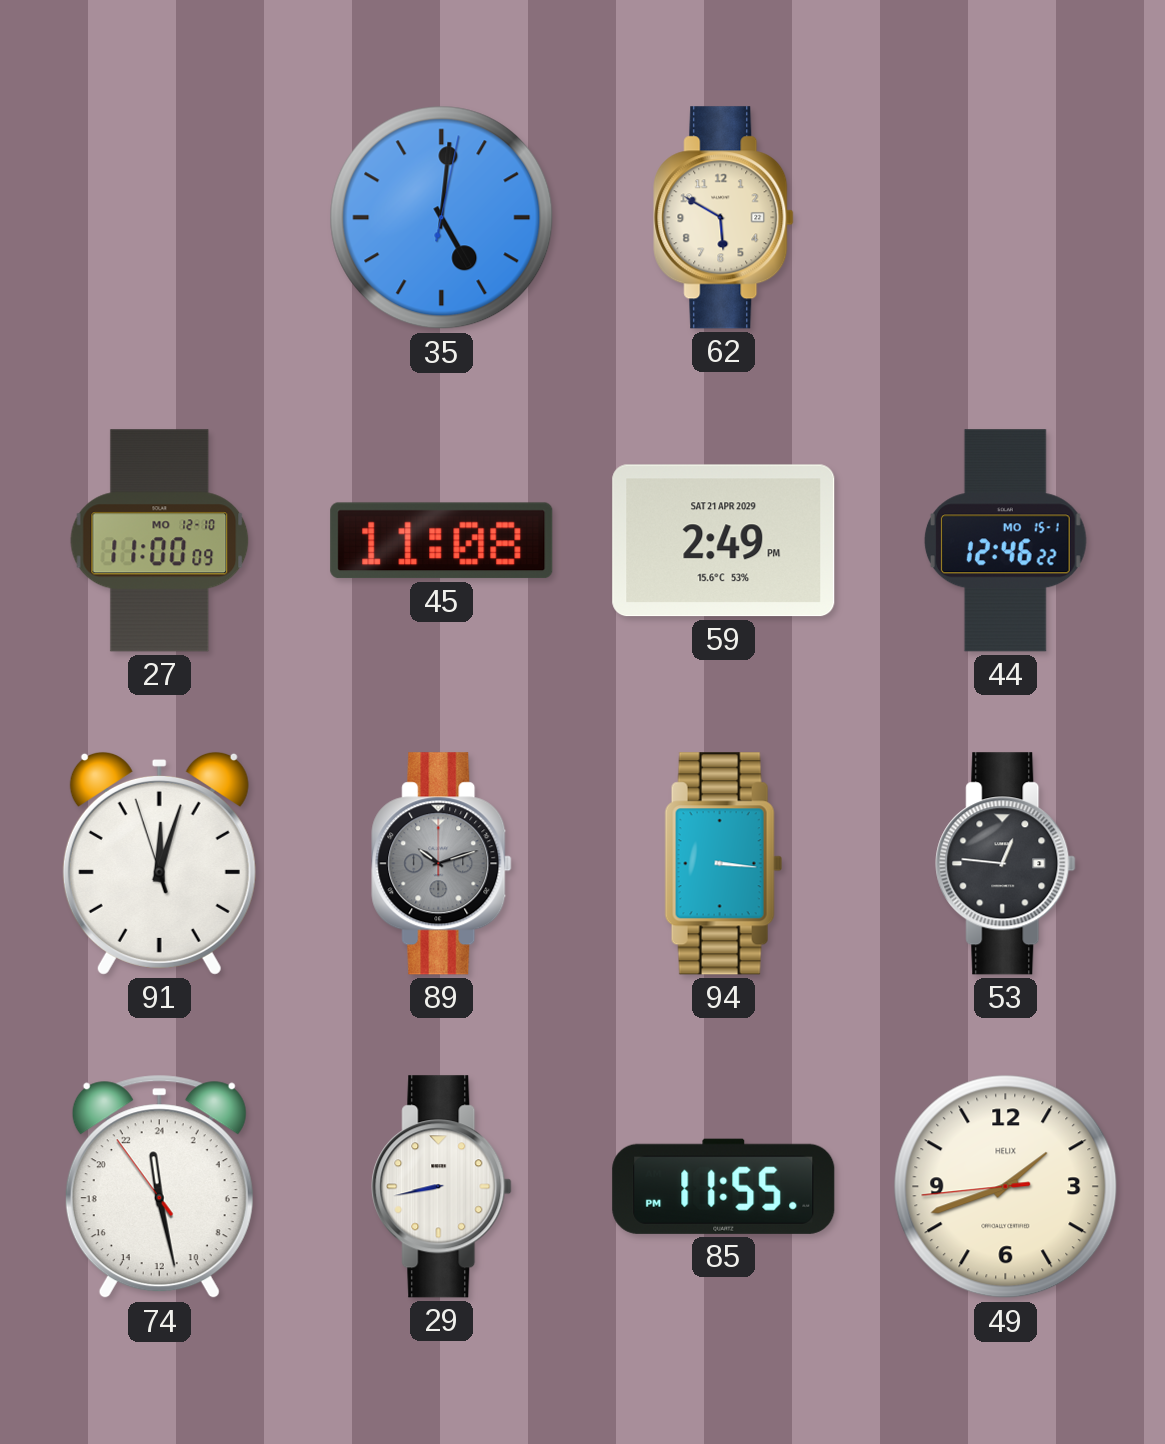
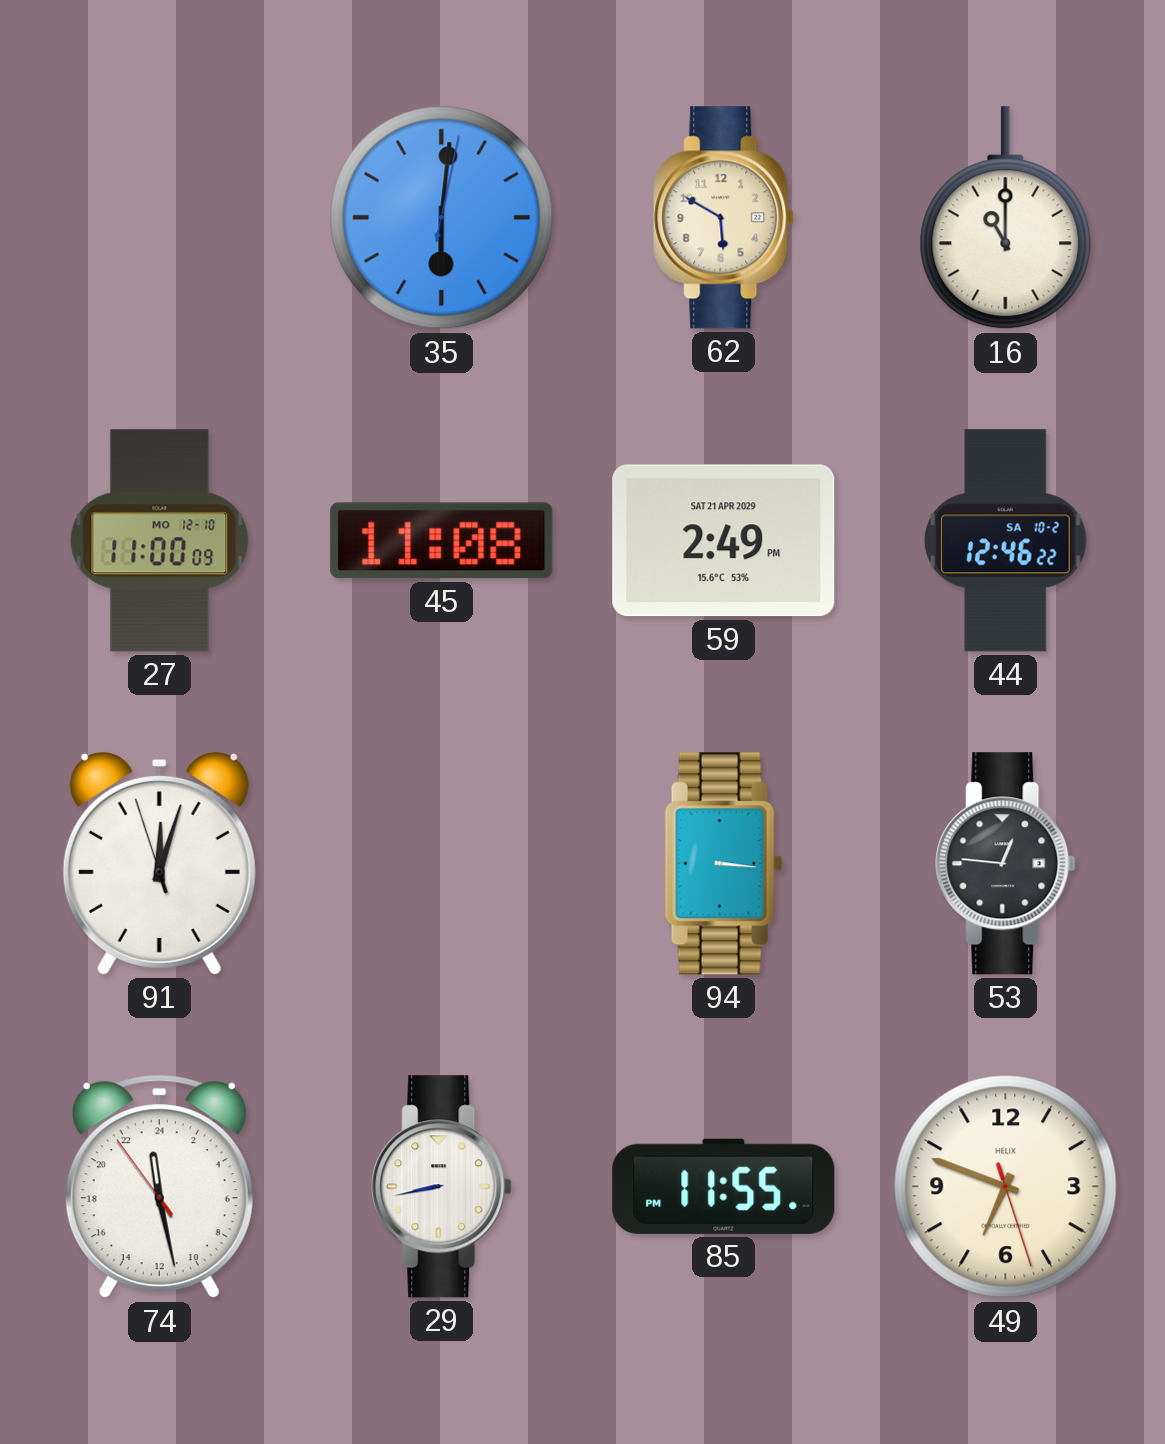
35: 5:01 -> 6:01
16: none -> 11:00
44 date: MO 15-1 -> SA 10-2
89: 10:12 -> none
49: 1:41 -> 6:48
